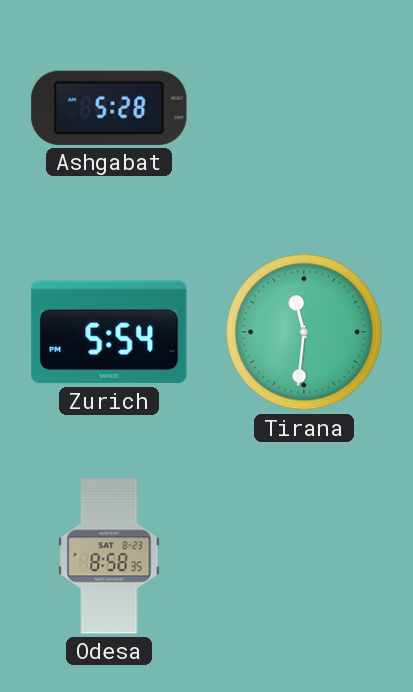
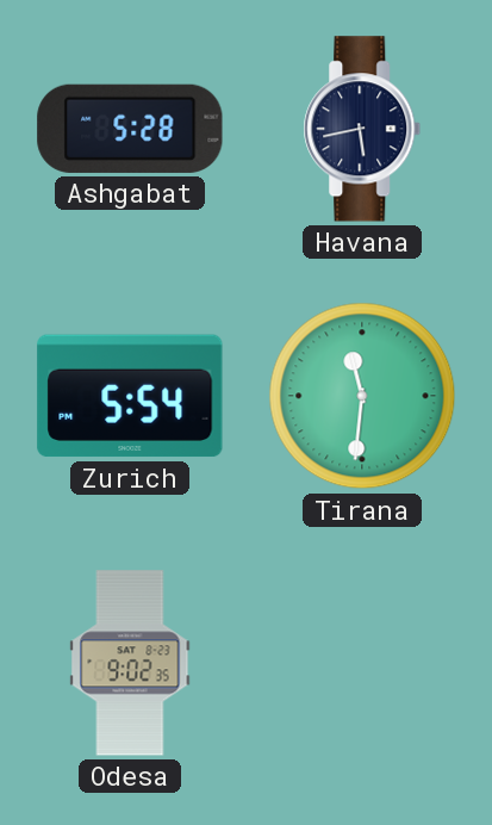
Havana: none -> 5:43
Odesa: 8:58 -> 9:02
